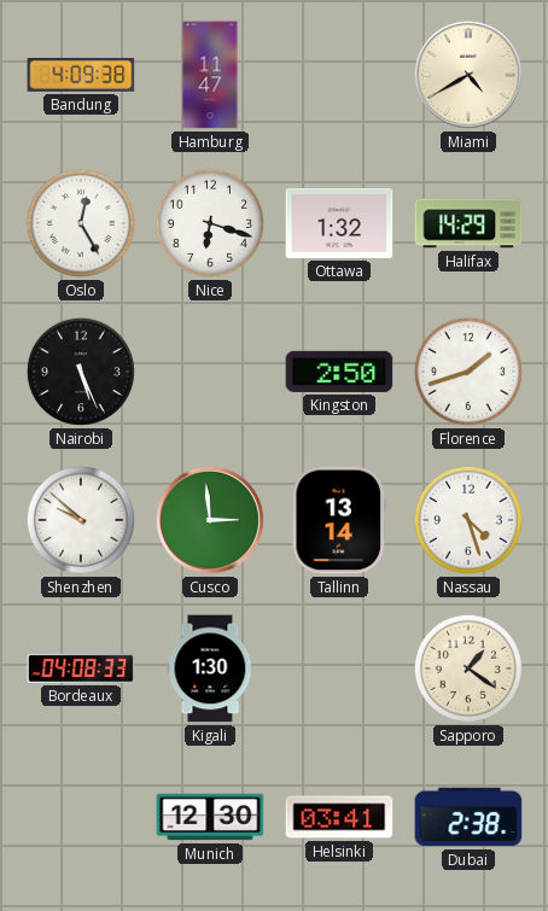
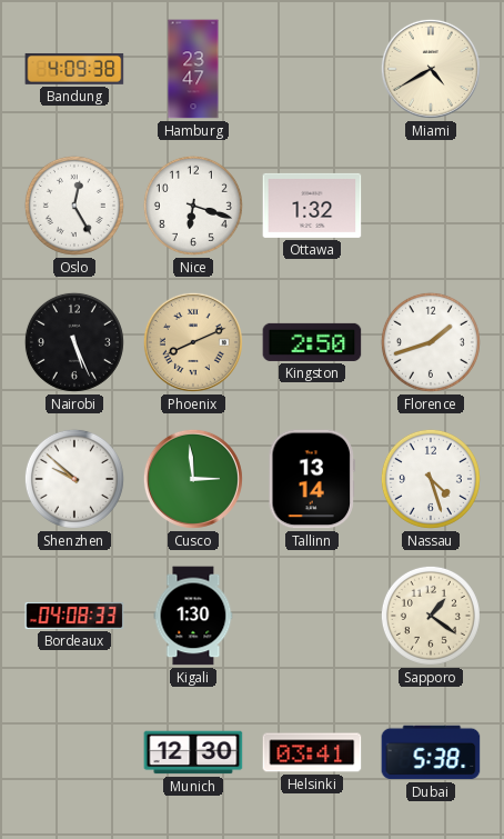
Hamburg: 11:47 -> 23:47
Halifax: 14:29 -> none
Phoenix: none -> 8:11
Dubai: 2:38 -> 5:38
